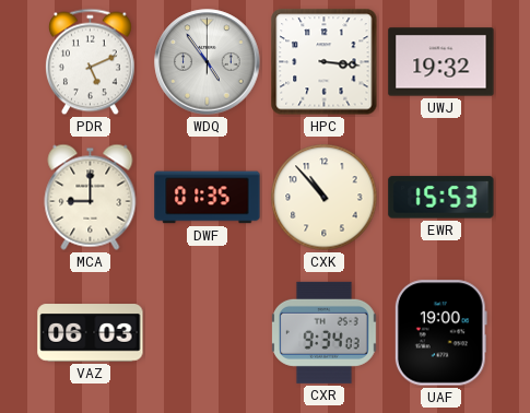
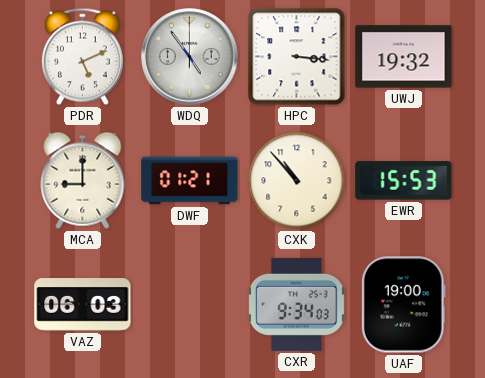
DWF: 01:35 -> 01:21
